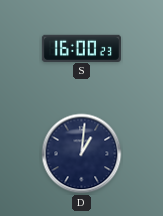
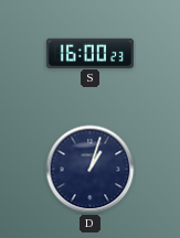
D: 1:01 -> 1:03
